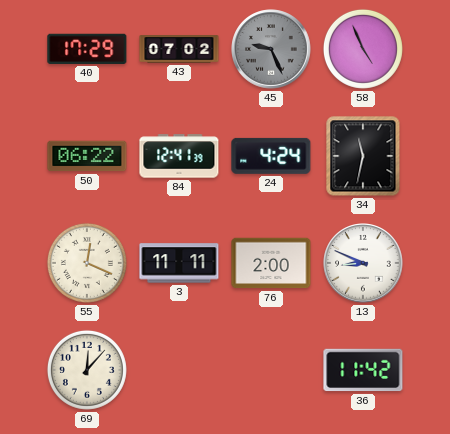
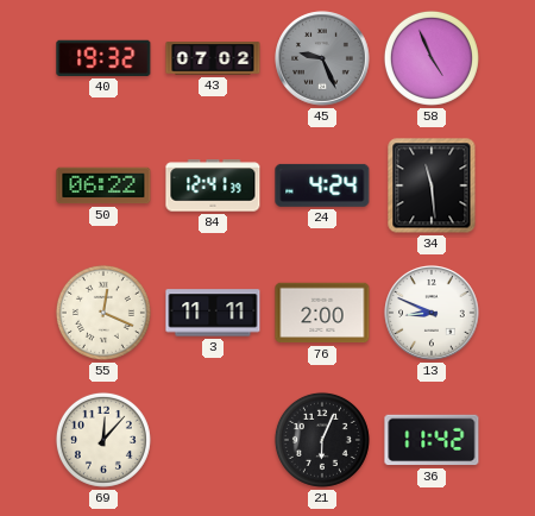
40: 17:29 -> 19:32
34: 11:32 -> 11:29
21: none -> 6:04
